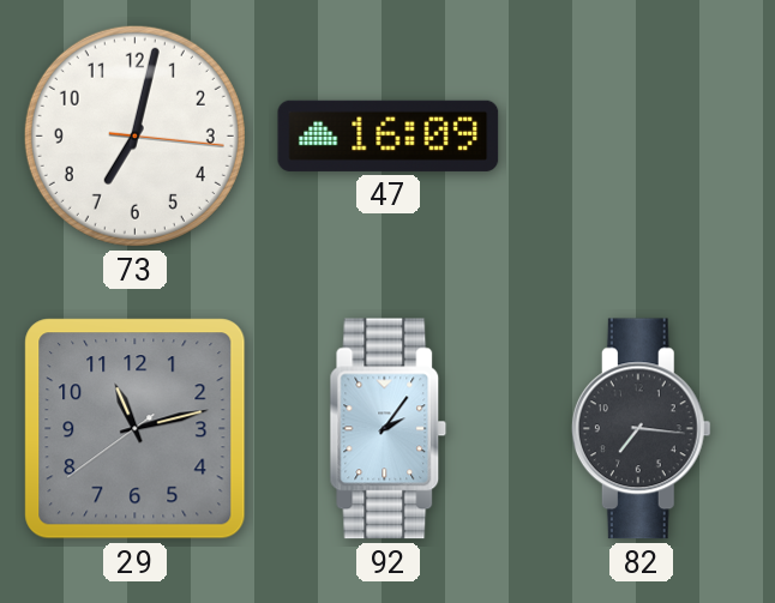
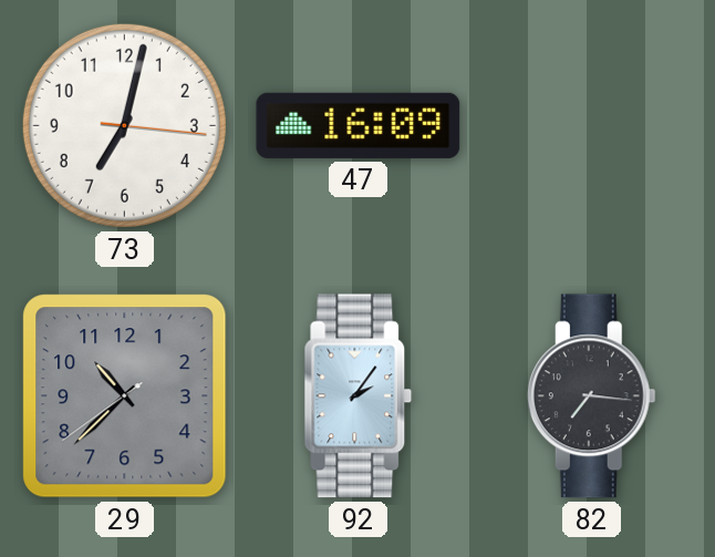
29: 11:12 -> 10:37
